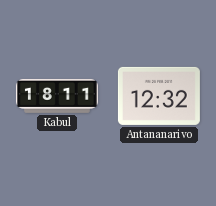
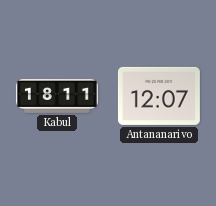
Antananarivo: 12:32 -> 12:07
